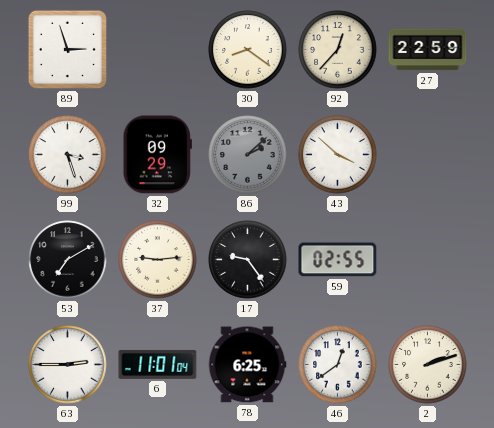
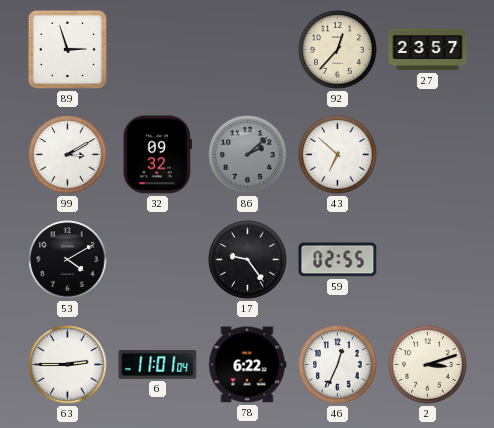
30: 8:21 -> none
27: 22:59 -> 23:57
99: 3:27 -> 3:10
32: 09:29 -> 09:32
43: 3:52 -> 6:52
53: 7:10 -> 4:10
37: 9:14 -> none
78: 6:25 -> 6:22
46: 12:39 -> 12:34
2: 2:12 -> 3:12
